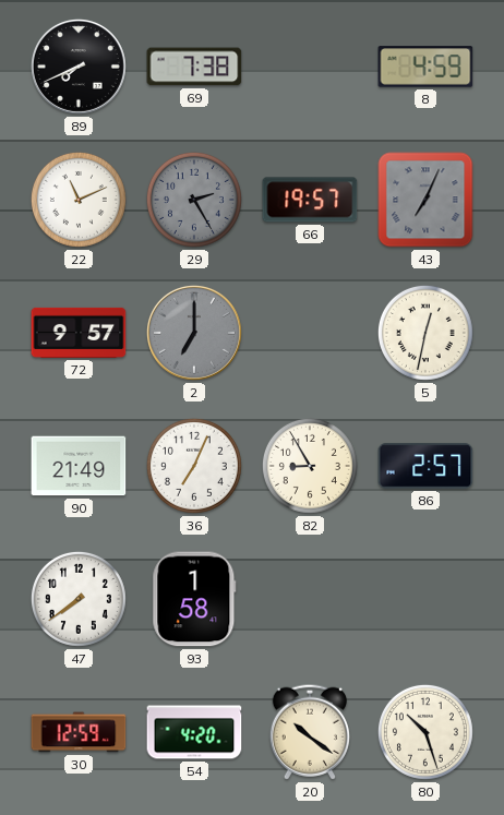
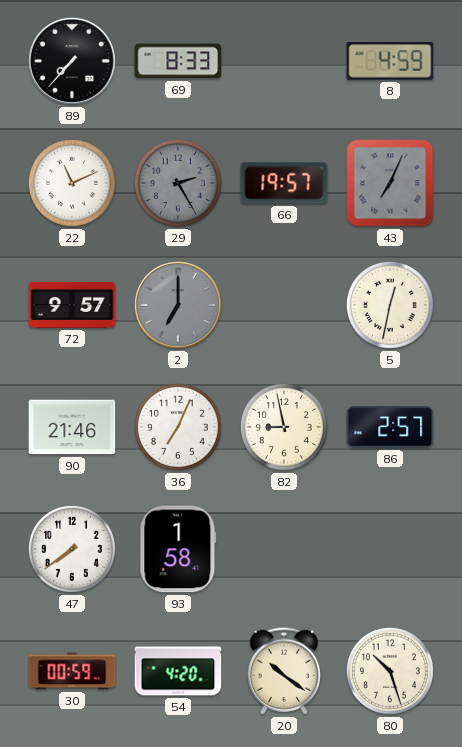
89: 7:41 -> 7:37
69: 7:38 -> 8:33
90: 21:49 -> 21:46
82: 8:55 -> 8:58
30: 12:59 -> 00:59
